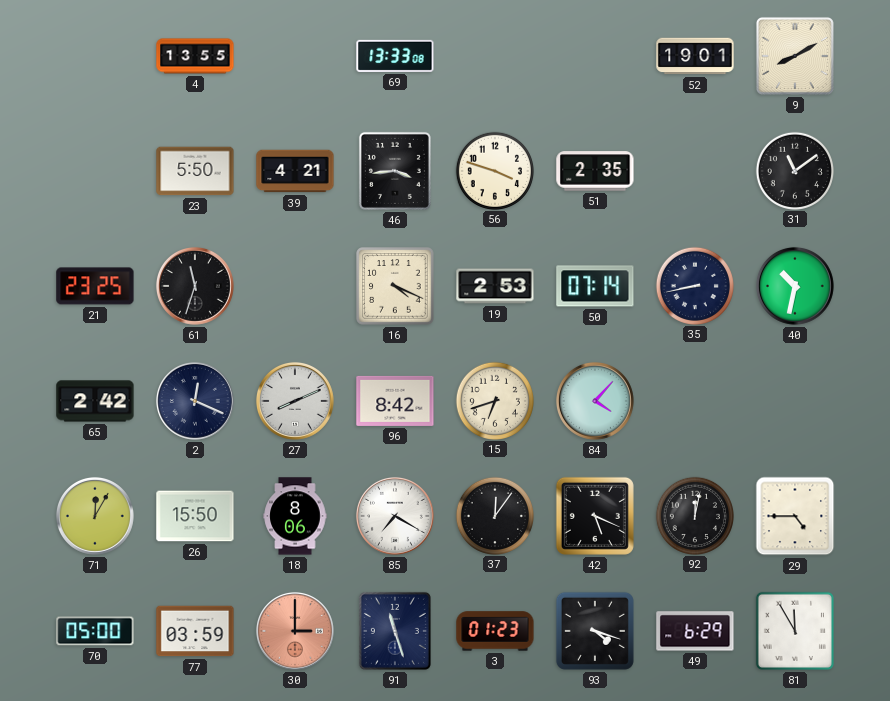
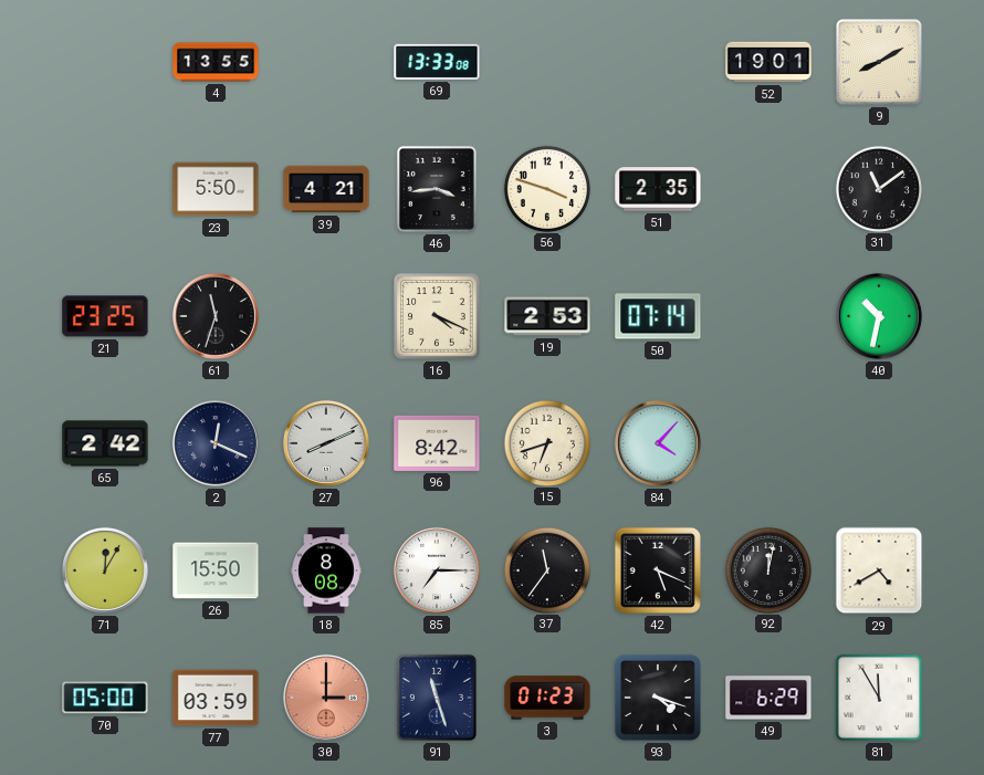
35: 8:43 -> none
18: 8:06 -> 8:08
85: 7:20 -> 7:15
37: 12:06 -> 11:36
29: 4:45 -> 4:40
